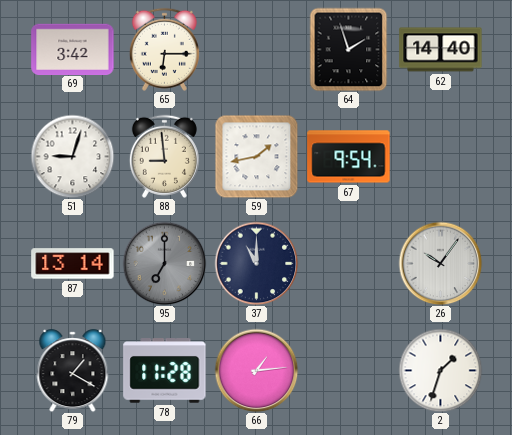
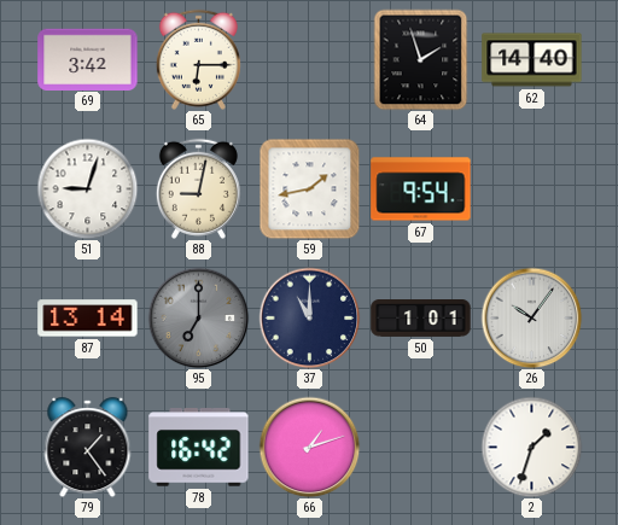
88: 8:59 -> 9:02
50: none -> 1:01
79: 1:20 -> 1:24
78: 11:28 -> 16:42
66: 1:14 -> 1:12
